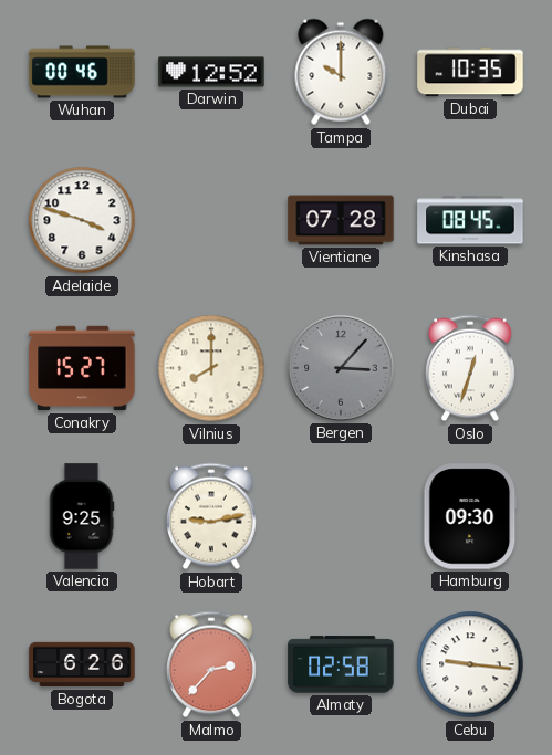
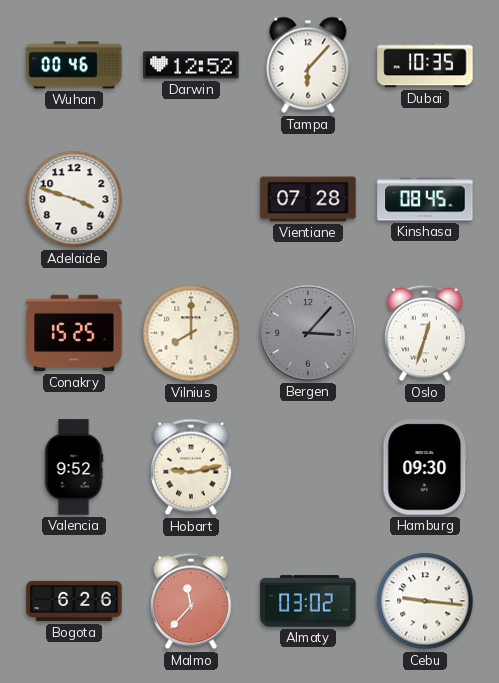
Tampa: 10:00 -> 6:07
Conakry: 15:27 -> 15:25
Valencia: 9:25 -> 9:52
Malmo: 2:37 -> 11:37
Almaty: 02:58 -> 03:02
